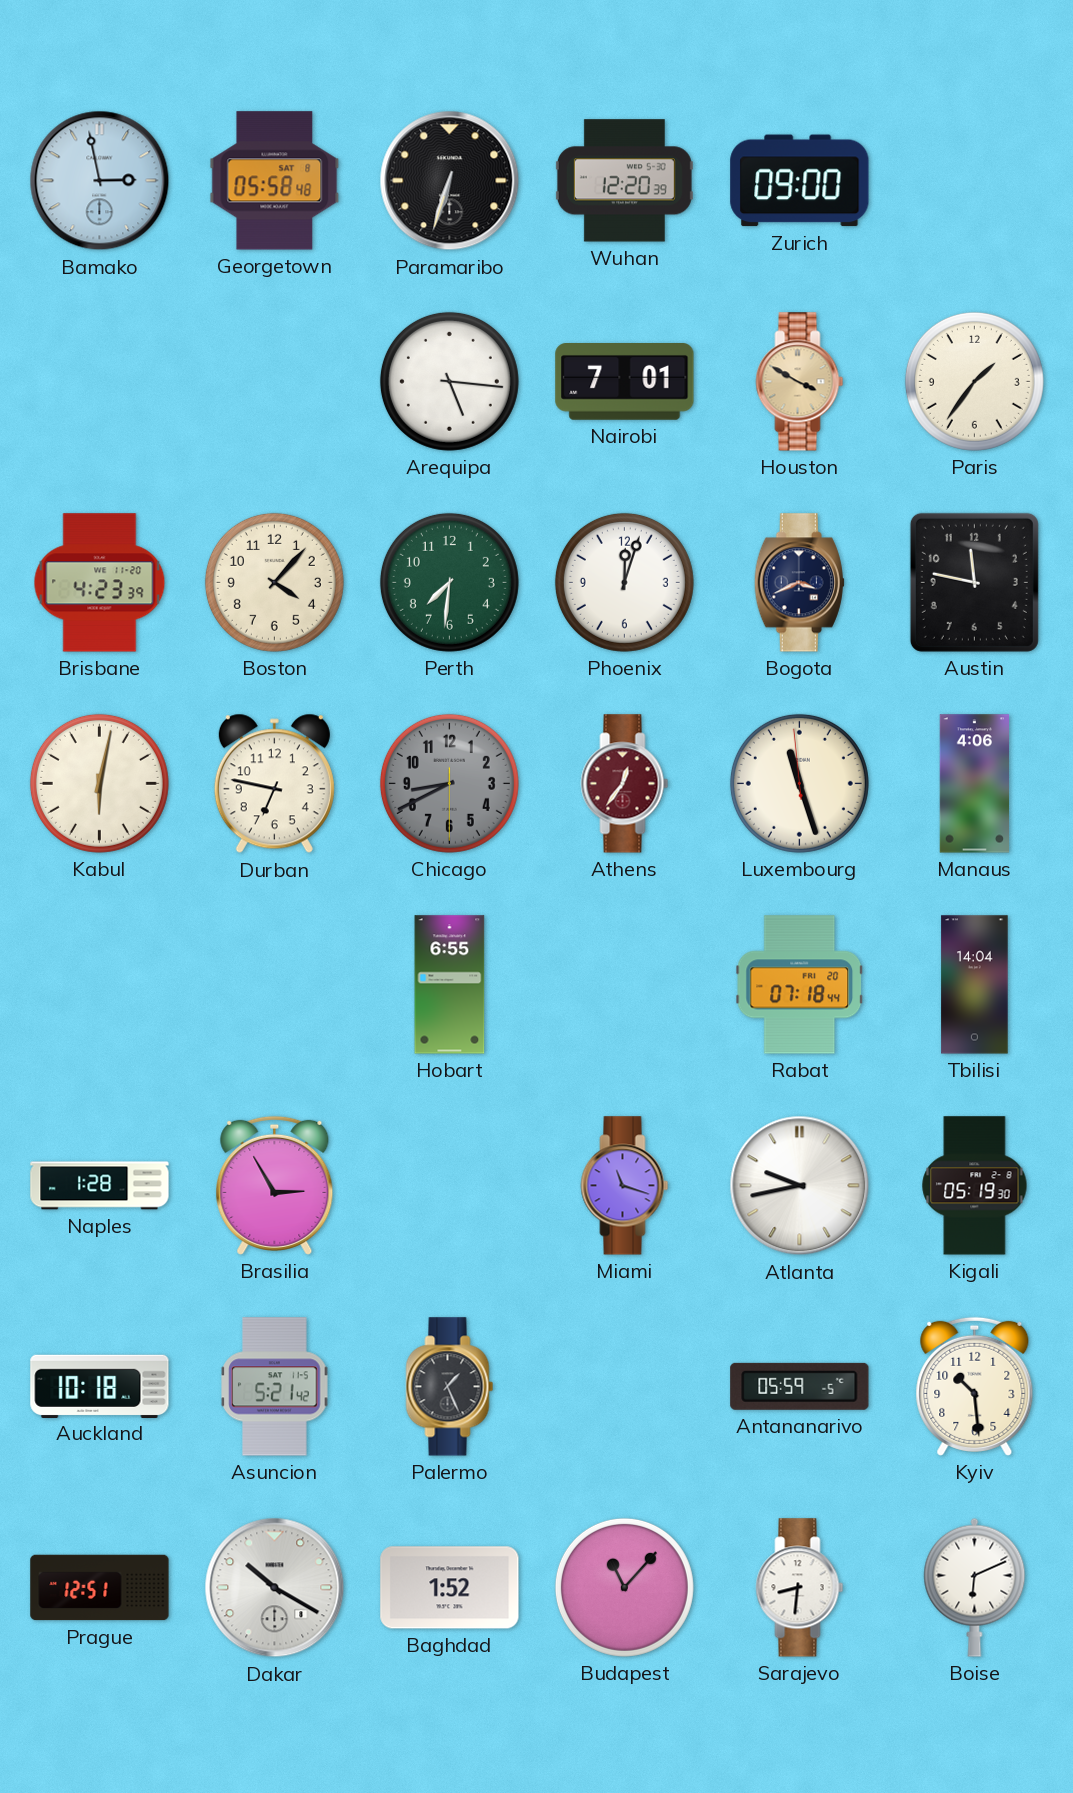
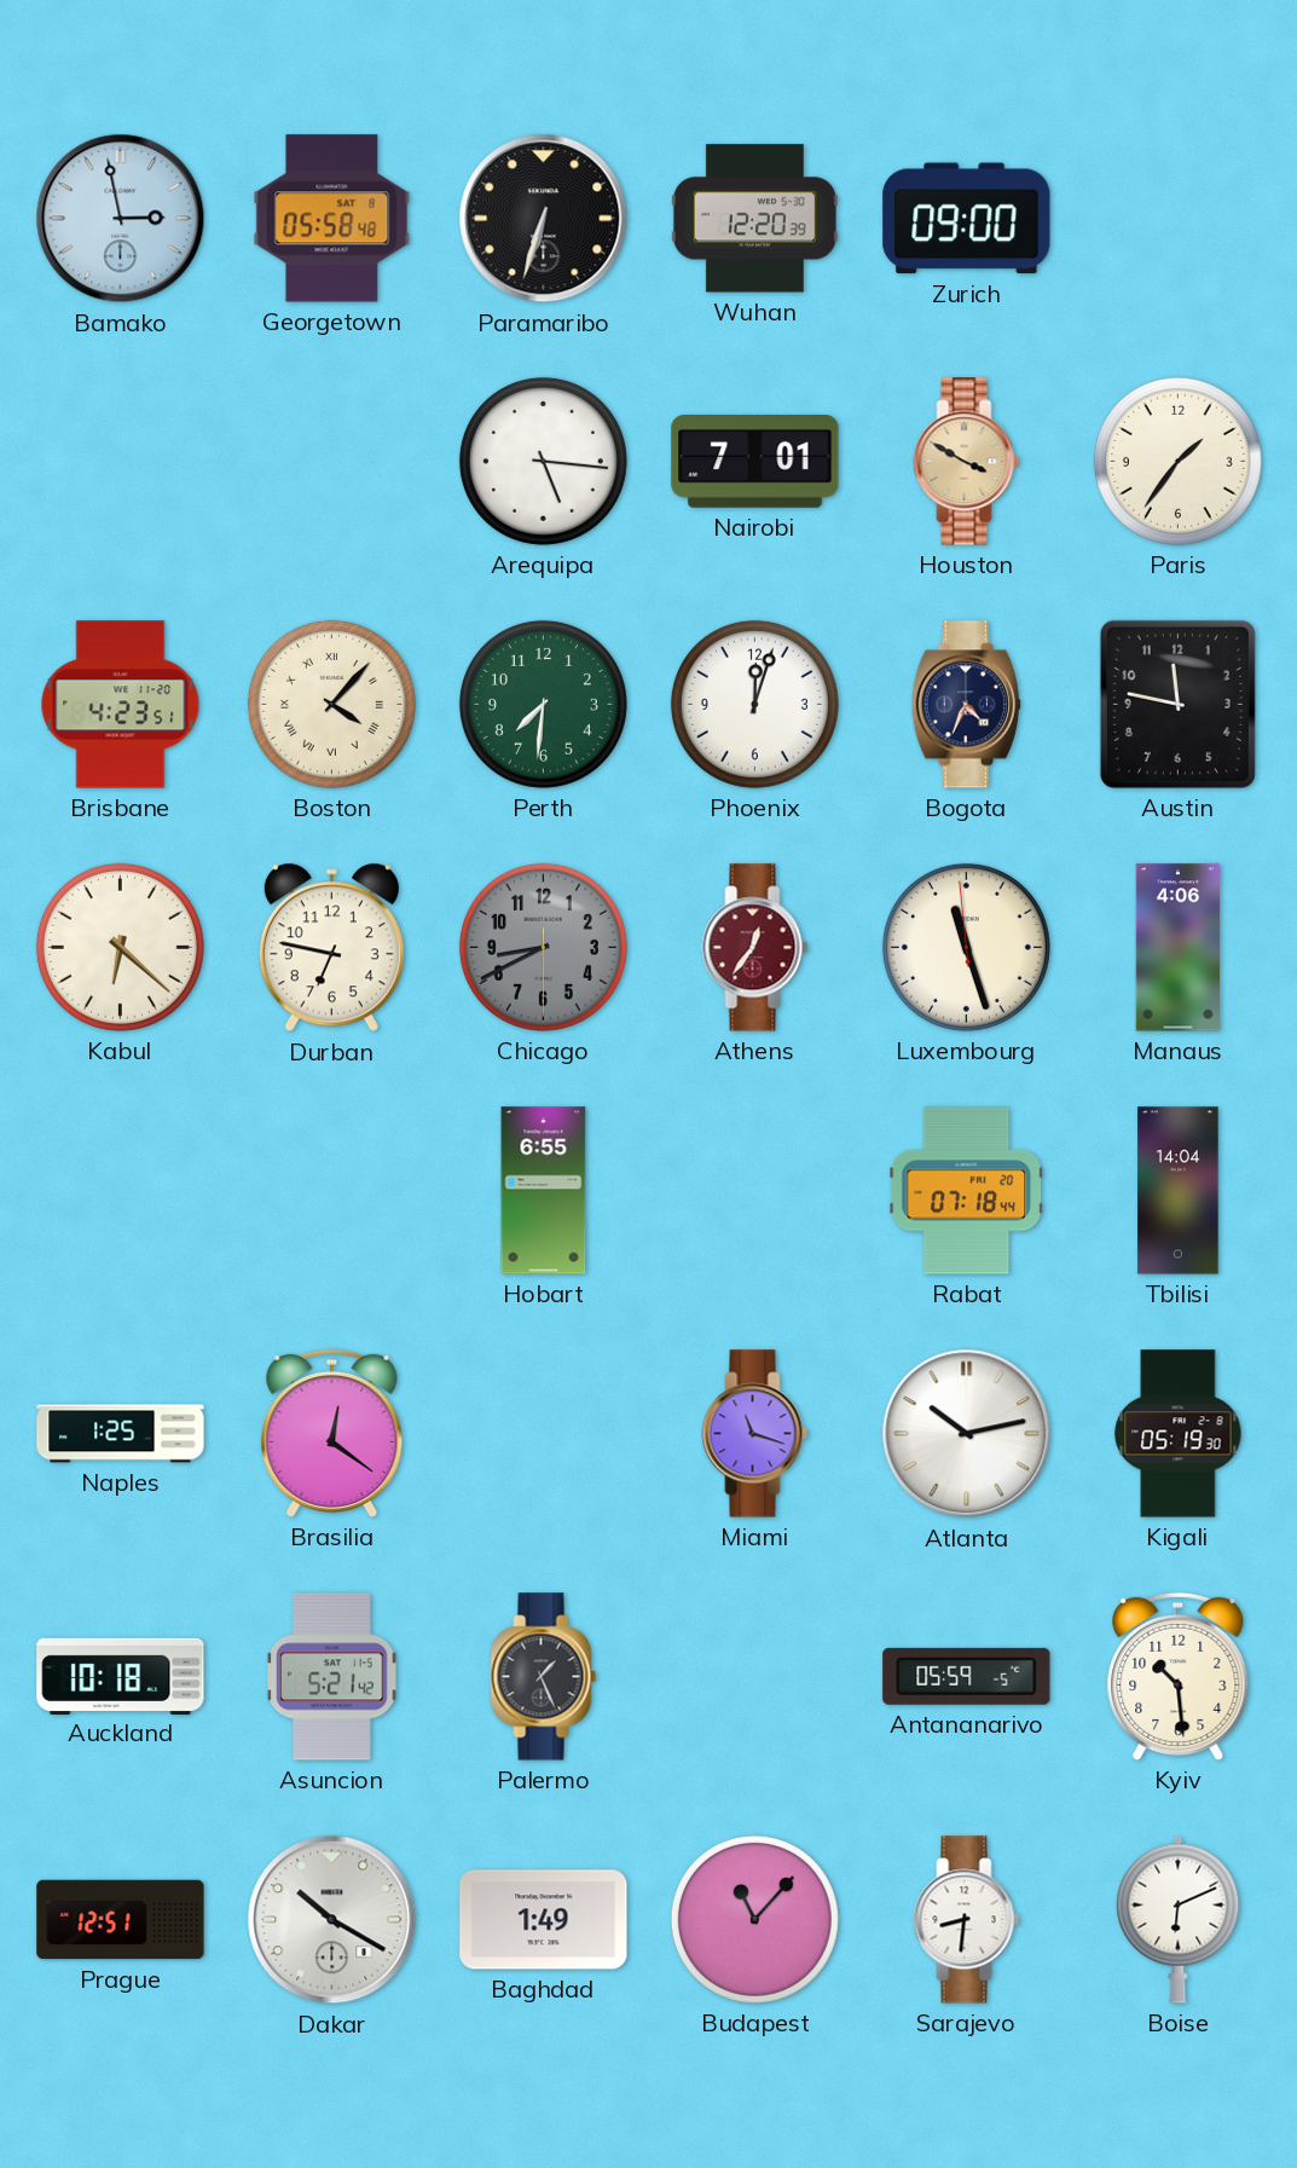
Brisbane: 4:23:39 -> 4:23:51
Boston numerals: Arabic -> Roman
Bogota: 3:41 -> 4:34
Kabul: 6:02 -> 6:22
Naples: 1:28 -> 1:25
Brasilia: 2:55 -> 12:21
Atlanta: 9:43 -> 10:13
Baghdad: 1:52 -> 1:49
